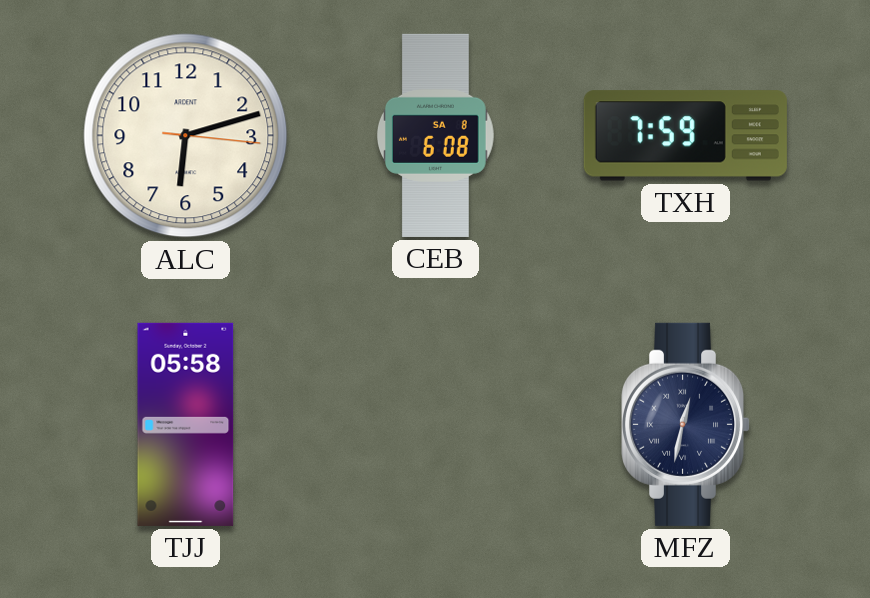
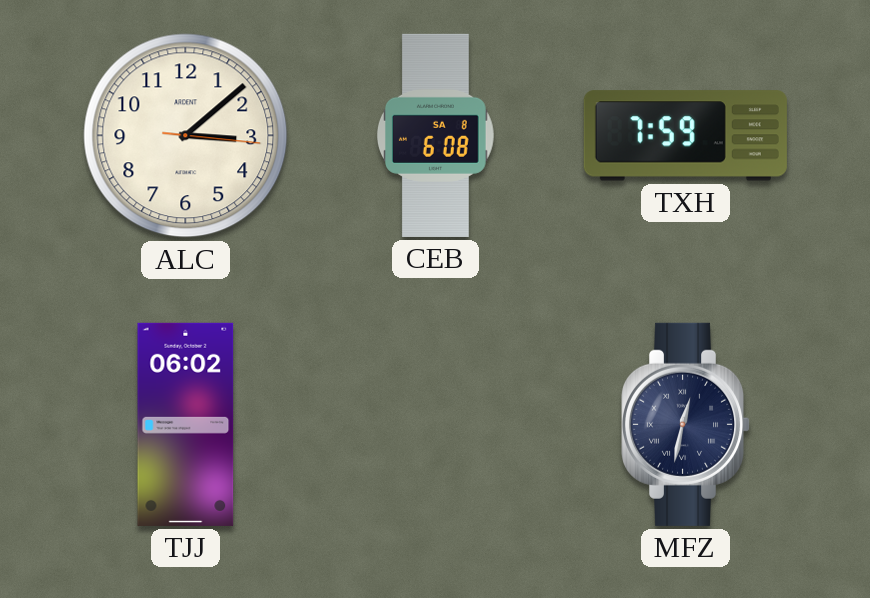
ALC: 6:12 -> 3:08
TJJ: 05:58 -> 06:02
